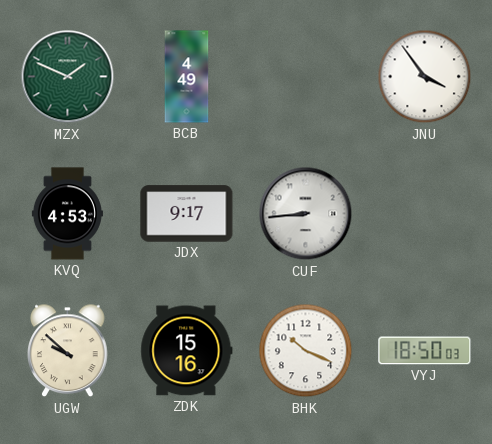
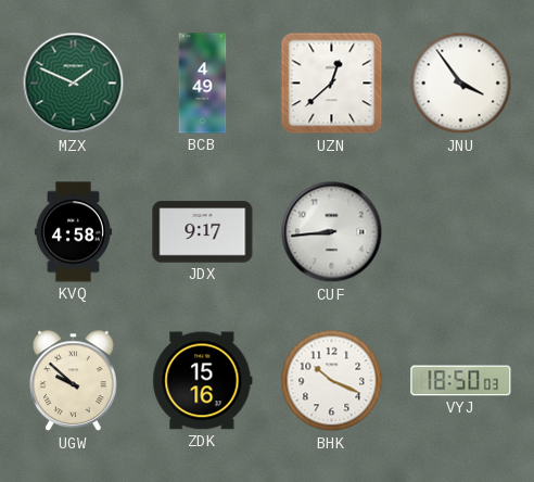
UZN: none -> 12:38
KVQ: 4:53 -> 4:58
